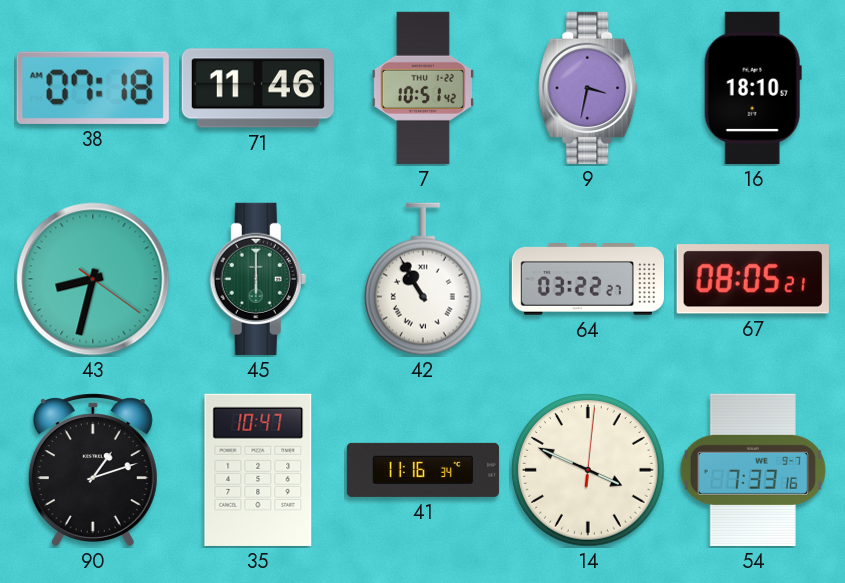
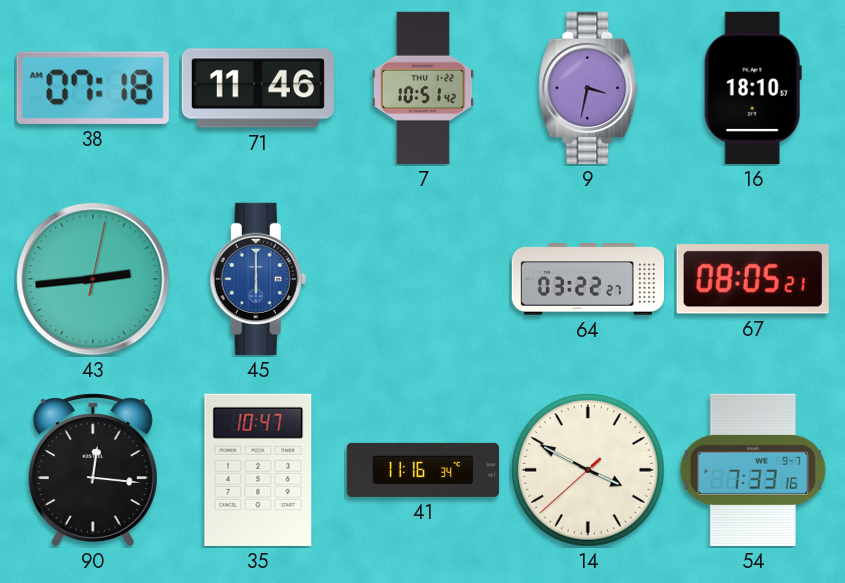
43: 8:32 -> 2:44
45 dial: green -> blue
42: 10:55 -> none
90: 1:12 -> 12:16
14: 3:49:01 -> 3:49:38
